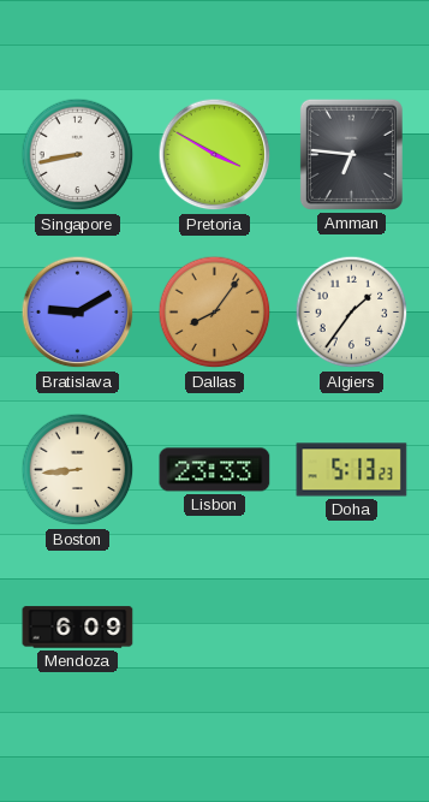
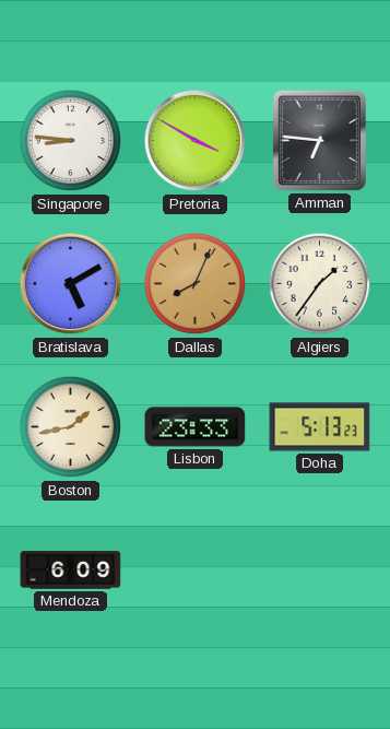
Singapore: 8:43 -> 8:46
Bratislava: 9:10 -> 5:10
Dallas: 8:06 -> 8:04
Boston: 8:44 -> 1:43
